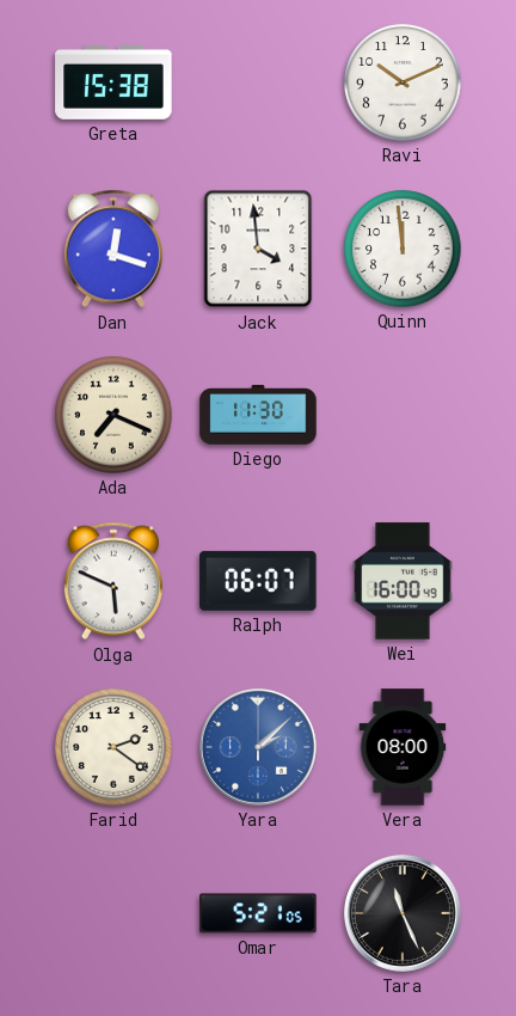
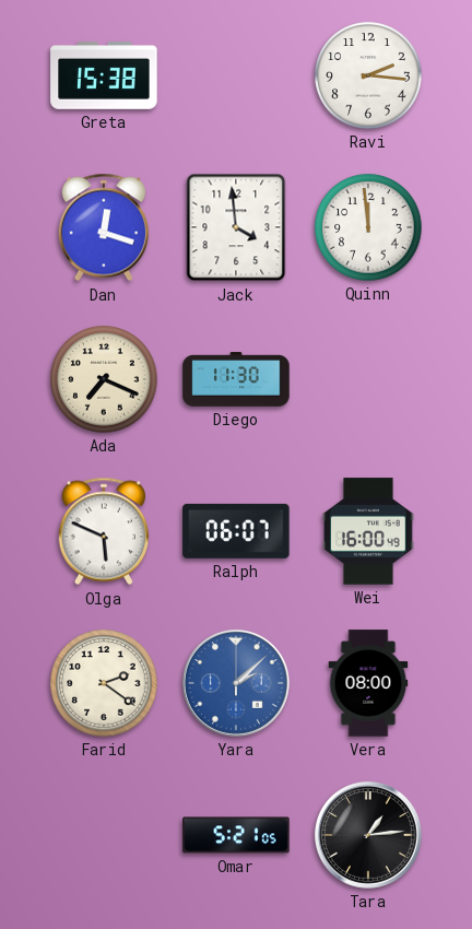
Ravi: 10:11 -> 2:16
Tara: 11:26 -> 1:14
